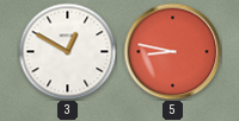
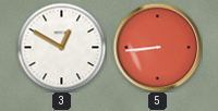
5: 8:47 -> 8:44
